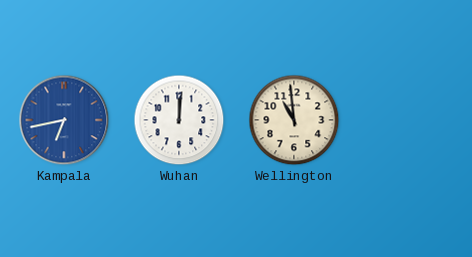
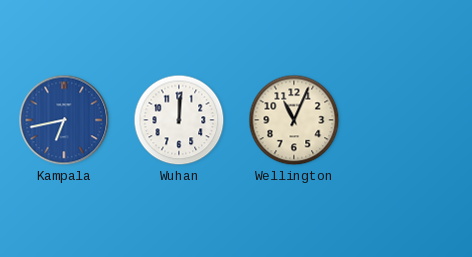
Wellington: 10:59 -> 11:04
